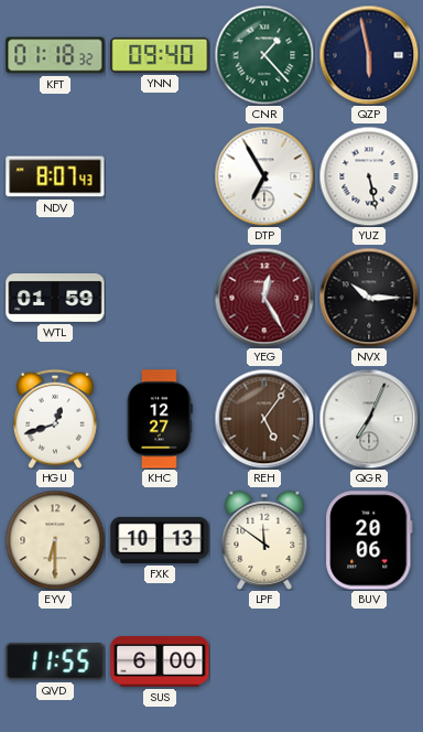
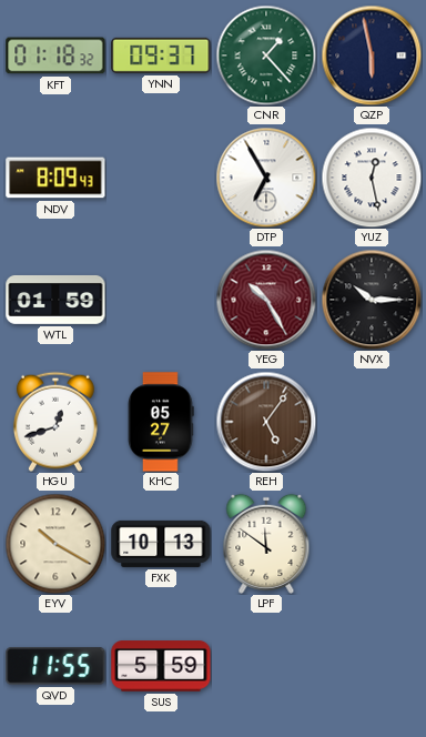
YNN: 09:40 -> 09:37
NDV: 8:07 -> 8:09
YUZ: 5:28 -> 12:28
YEG: 12:25 -> 10:25
KHC: 12:27 -> 05:27
QGR: 7:04 -> none
EYV: 6:30 -> 10:20
BUV: 20:06 -> none
SUS: 6:00 -> 5:59
